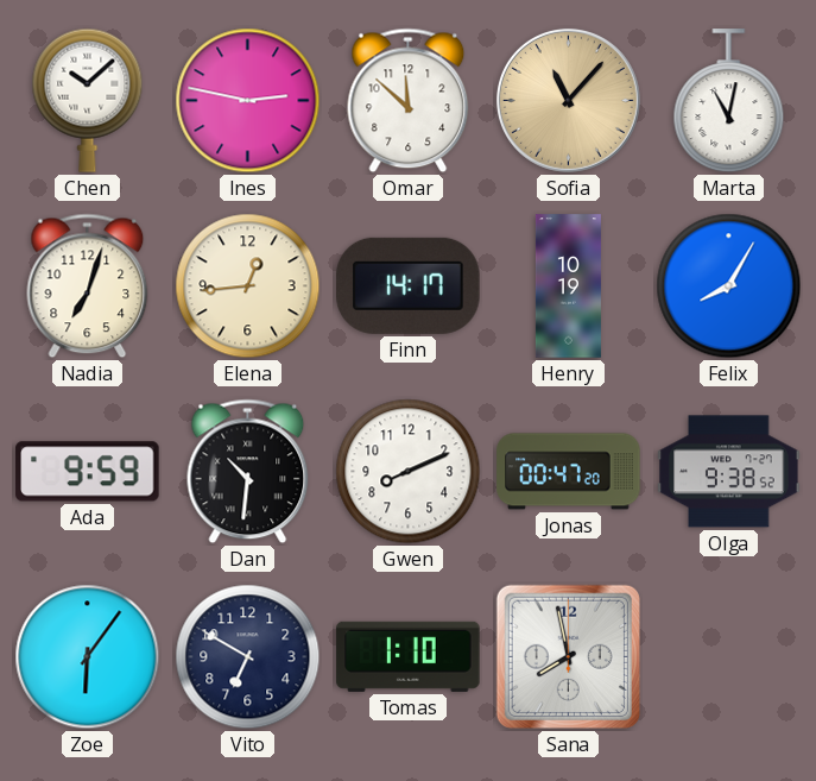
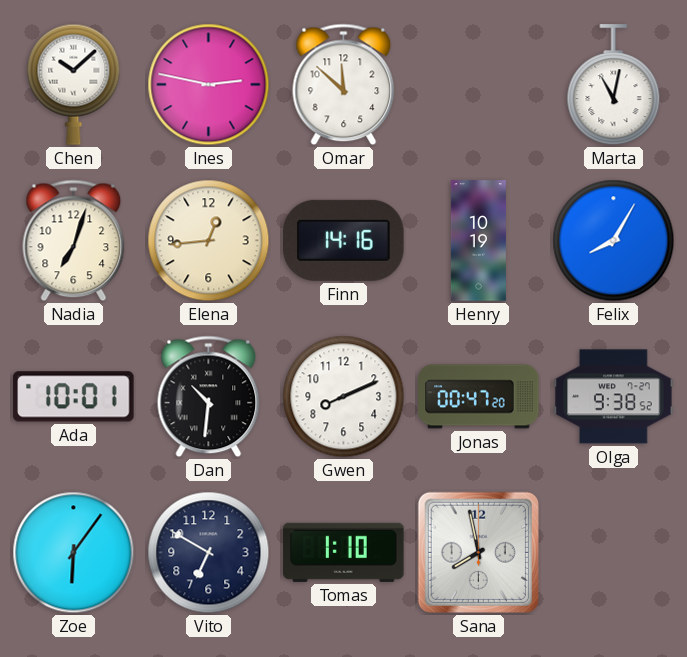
Sofia: 11:07 -> none
Finn: 14:17 -> 14:16
Ada: 9:59 -> 10:01
